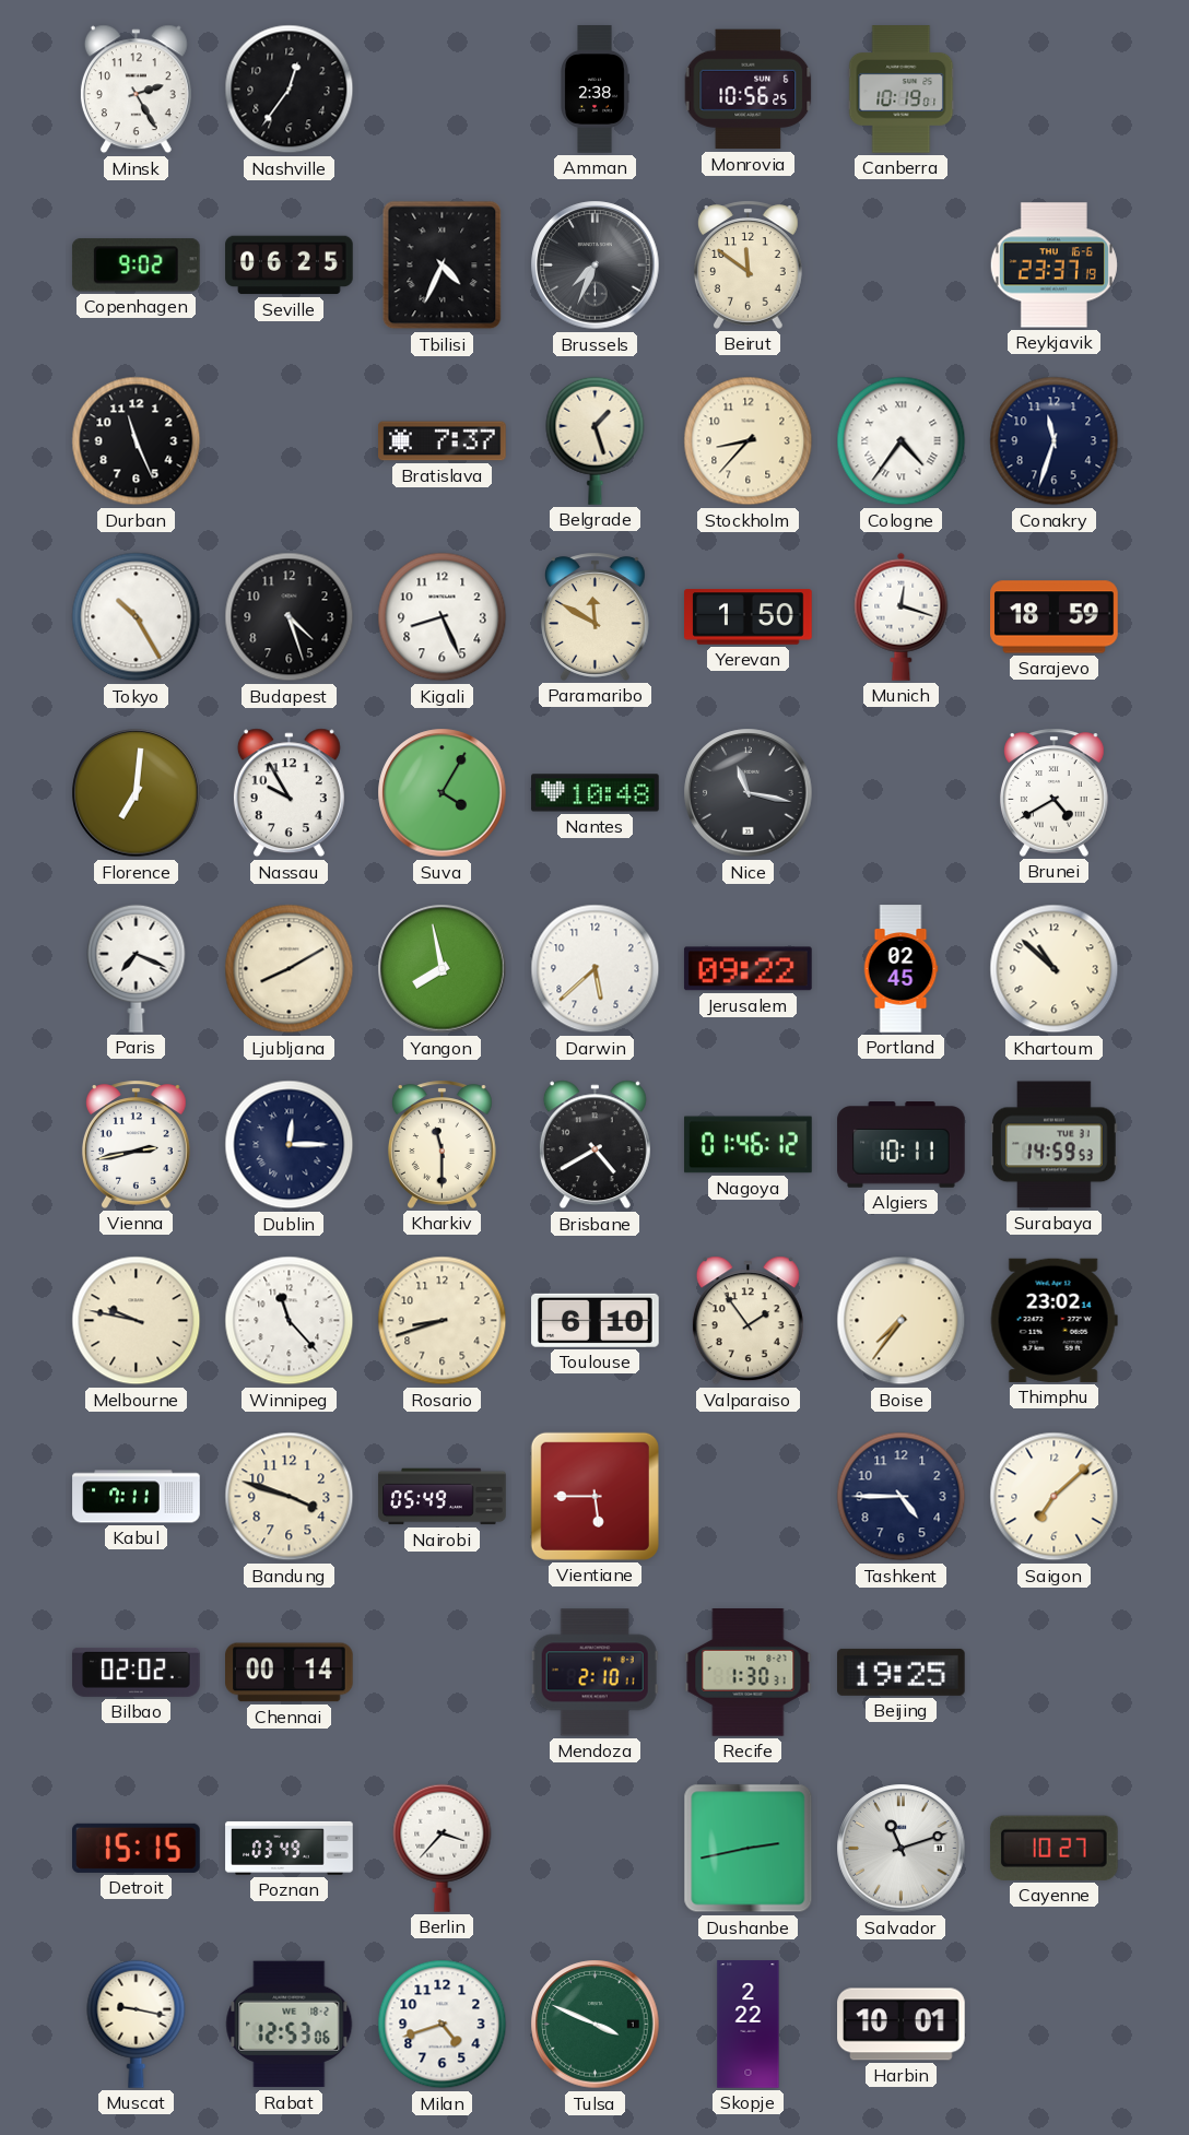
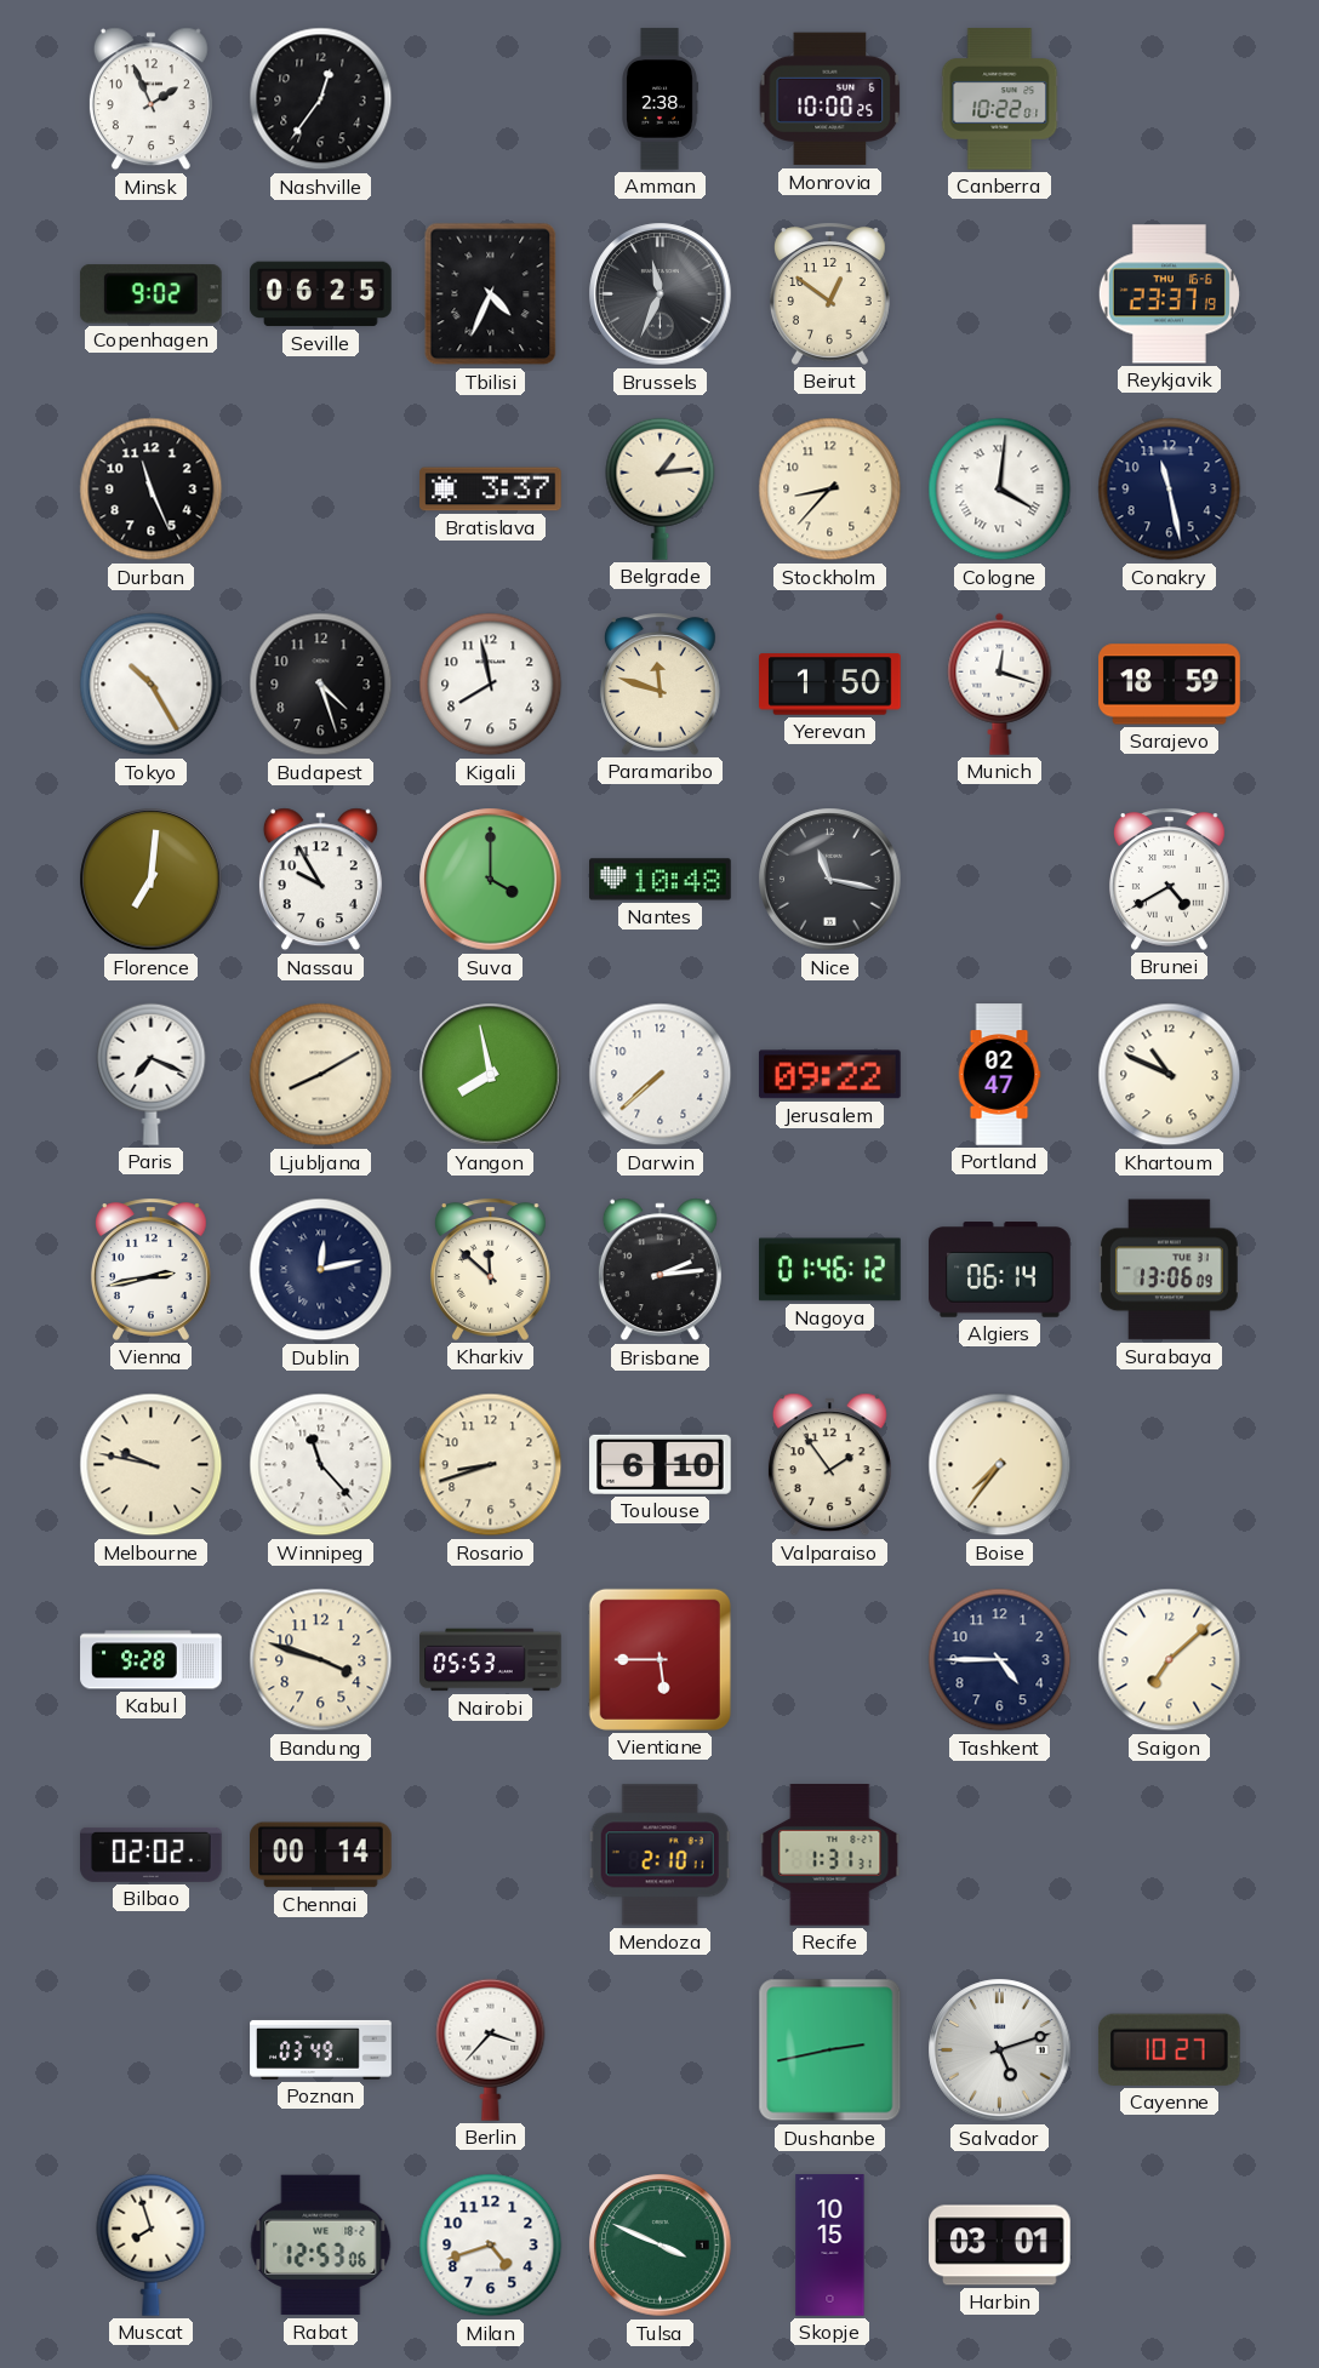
Minsk: 2:25 -> 1:56
Monrovia: 10:56 -> 10:00
Canberra: 10:19 -> 10:22
Brussels: 7:34 -> 11:34
Beirut: 11:51 -> 12:51
Bratislava: 7:37 -> 3:37
Belgrade: 1:27 -> 1:14
Cologne: 4:36 -> 4:01
Conakry: 11:33 -> 11:28
Kigali: 8:26 -> 7:58
Paramaribo: 11:50 -> 11:48
Suva: 4:05 -> 4:00
Darwin: 5:38 -> 7:38
Portland: 02:45 -> 02:47
Khartoum: 10:52 -> 10:49
Dublin: 12:15 -> 12:13
Kharkiv: 11:30 -> 11:52
Brisbane: 4:40 -> 2:14
Algiers: 10:11 -> 06:14
Surabaya: 14:59 -> 13:06
Thimphu: 23:02 -> none
Kabul: 7:11 -> 9:28
Nairobi: 05:49 -> 05:53
Recife: 1:30 -> 1:31
Beijing: 19:25 -> none
Detroit: 15:15 -> none
Salvador: 11:12 -> 5:12
Muscat: 9:17 -> 7:57
Skopje: 2:22 -> 10:15
Harbin: 10:01 -> 03:01
